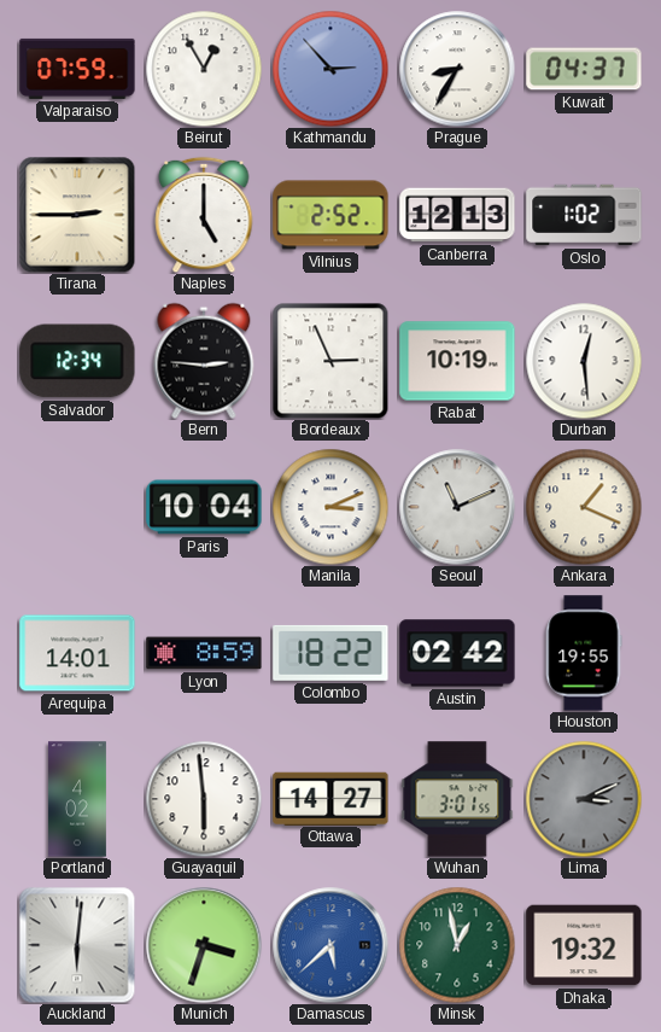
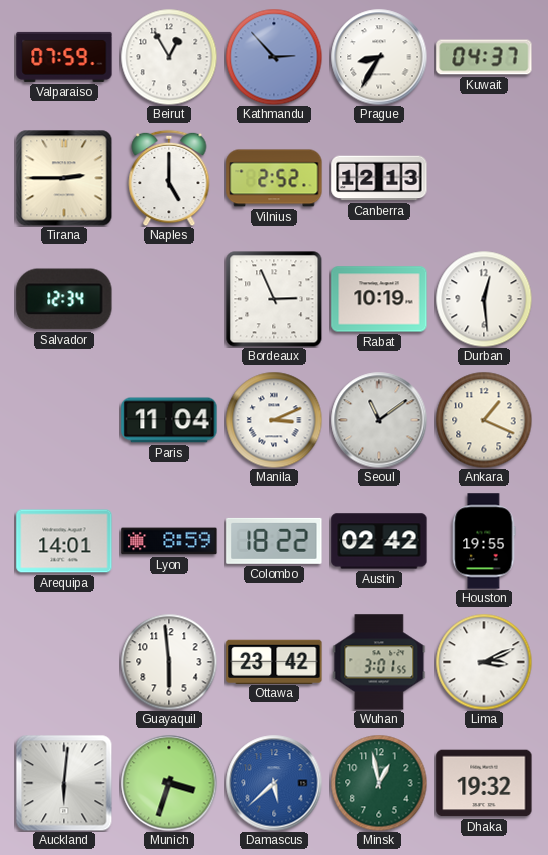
Oslo: 1:02 -> none
Bern: 2:46 -> none
Paris: 10:04 -> 11:04
Seoul: 11:11 -> 11:09
Portland: 4:02 -> none
Ottawa: 14:27 -> 23:42
Lima dial: grey -> white
